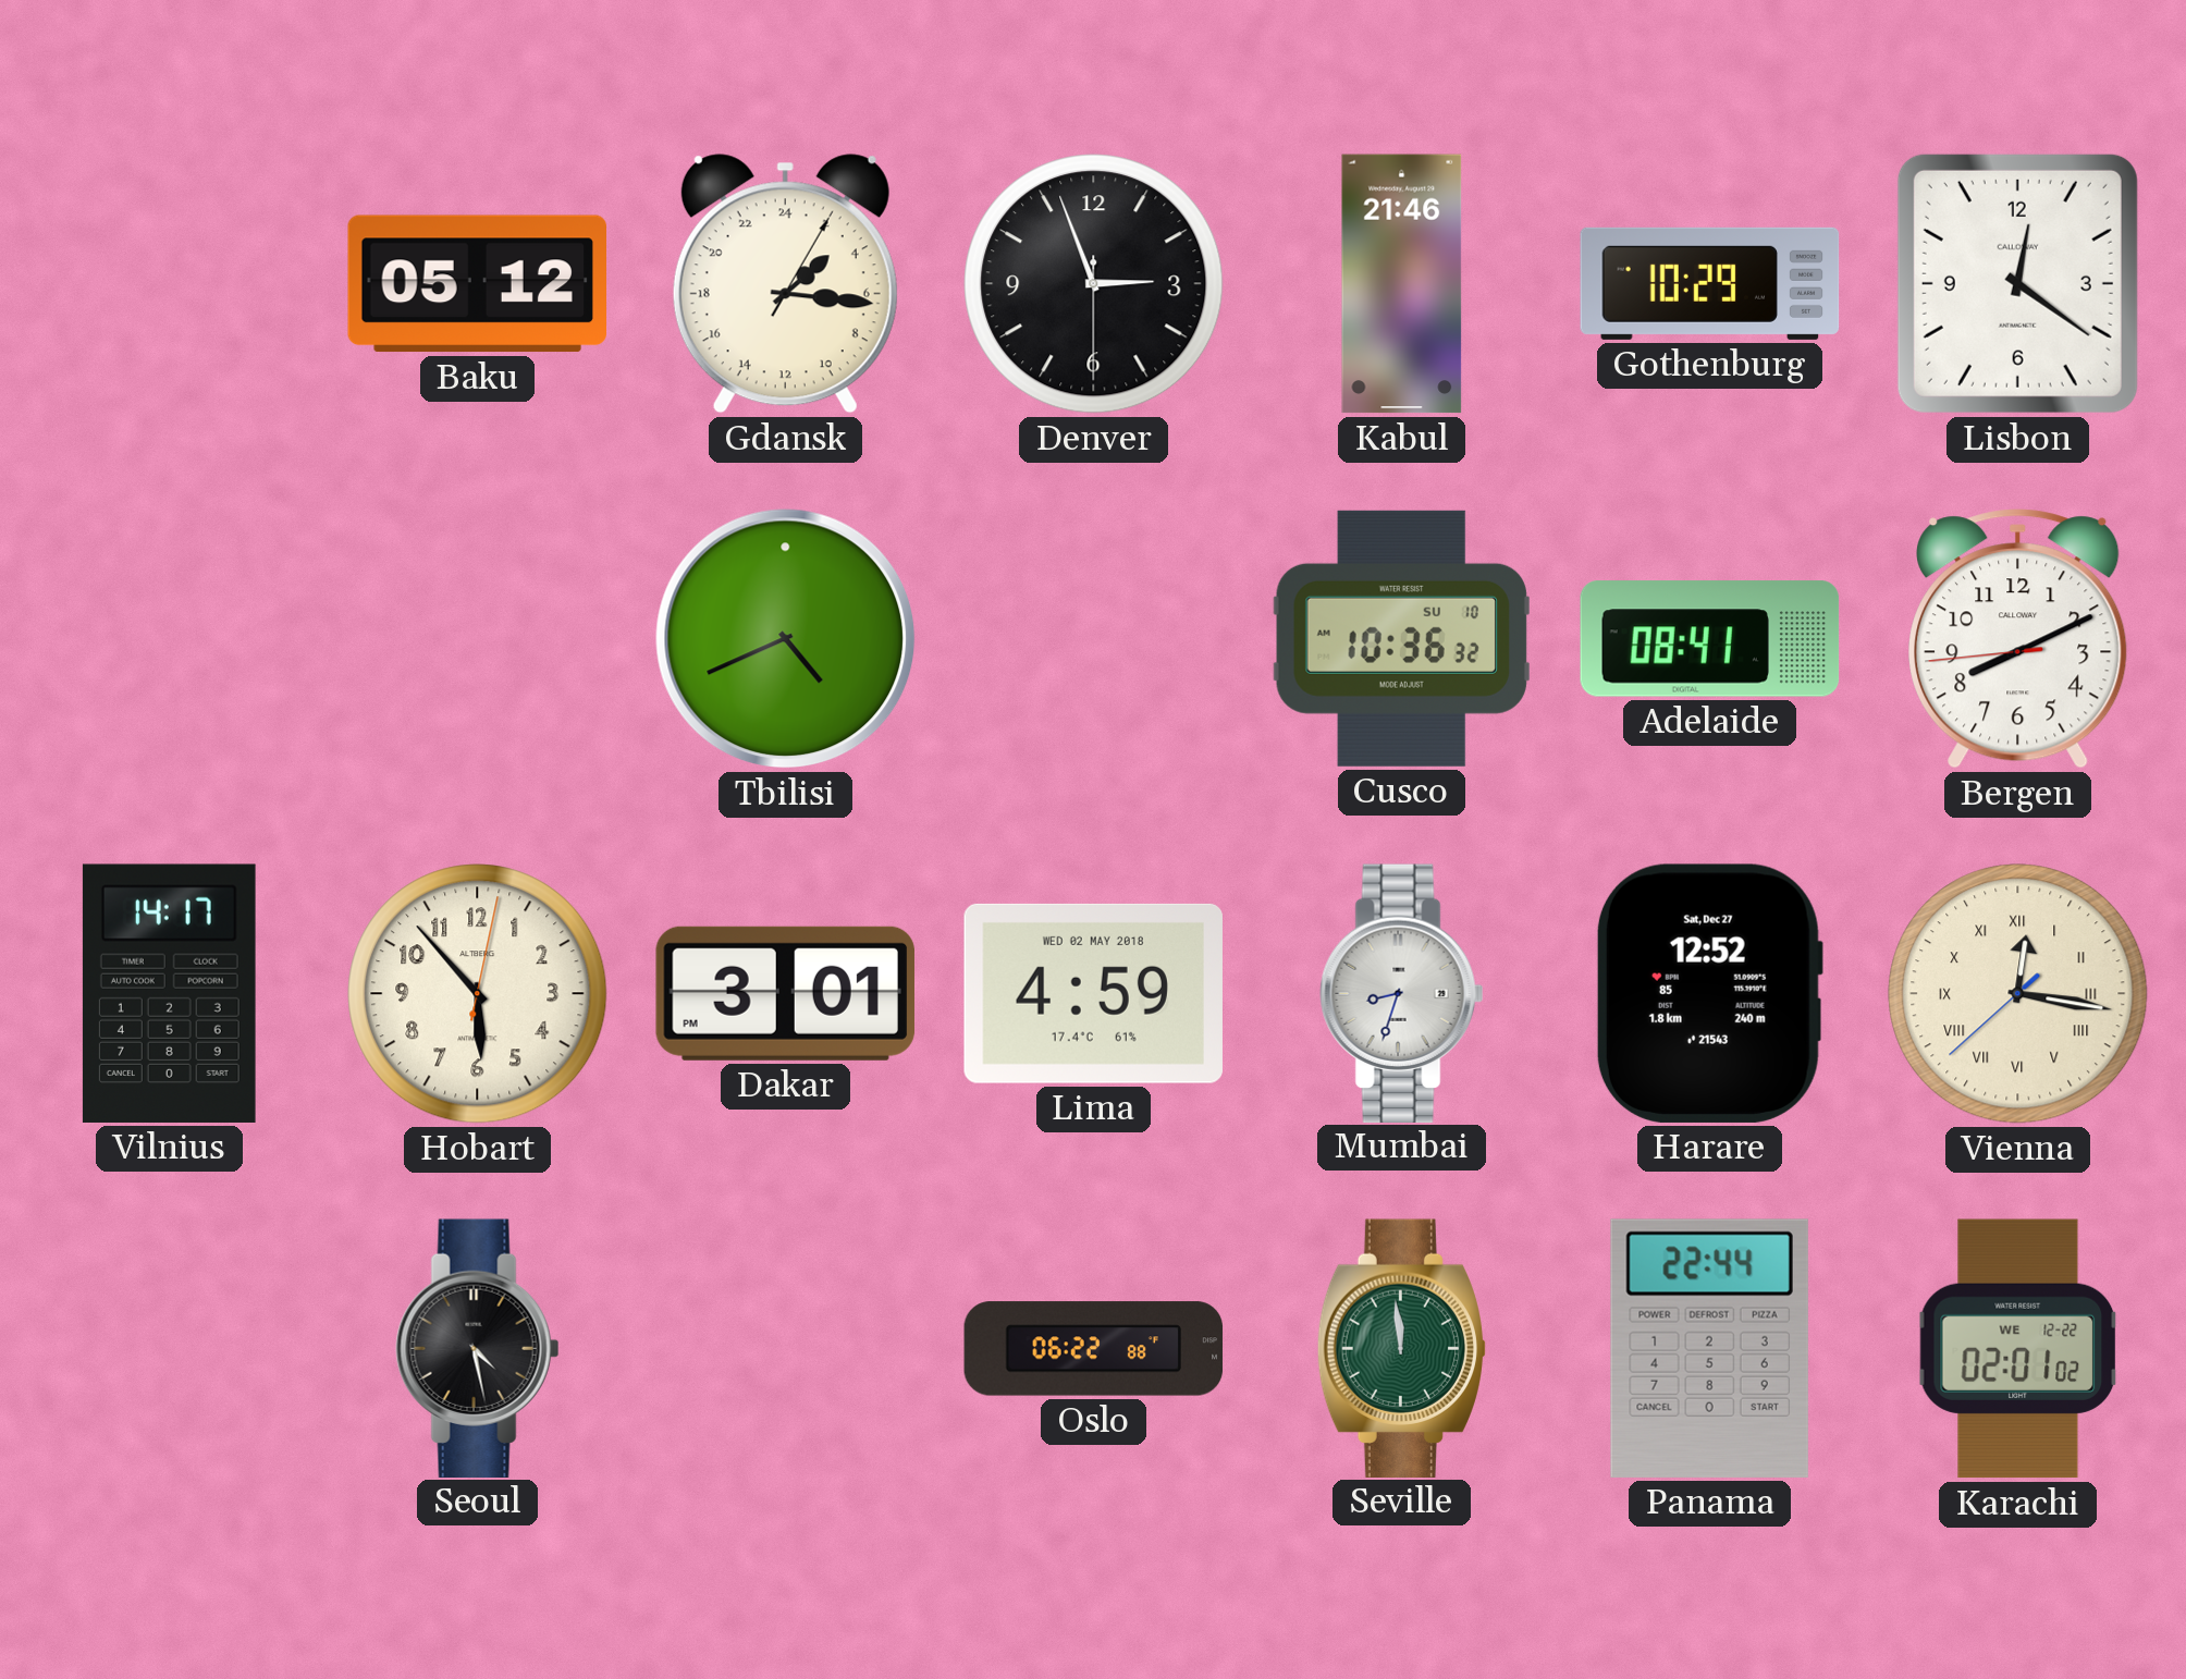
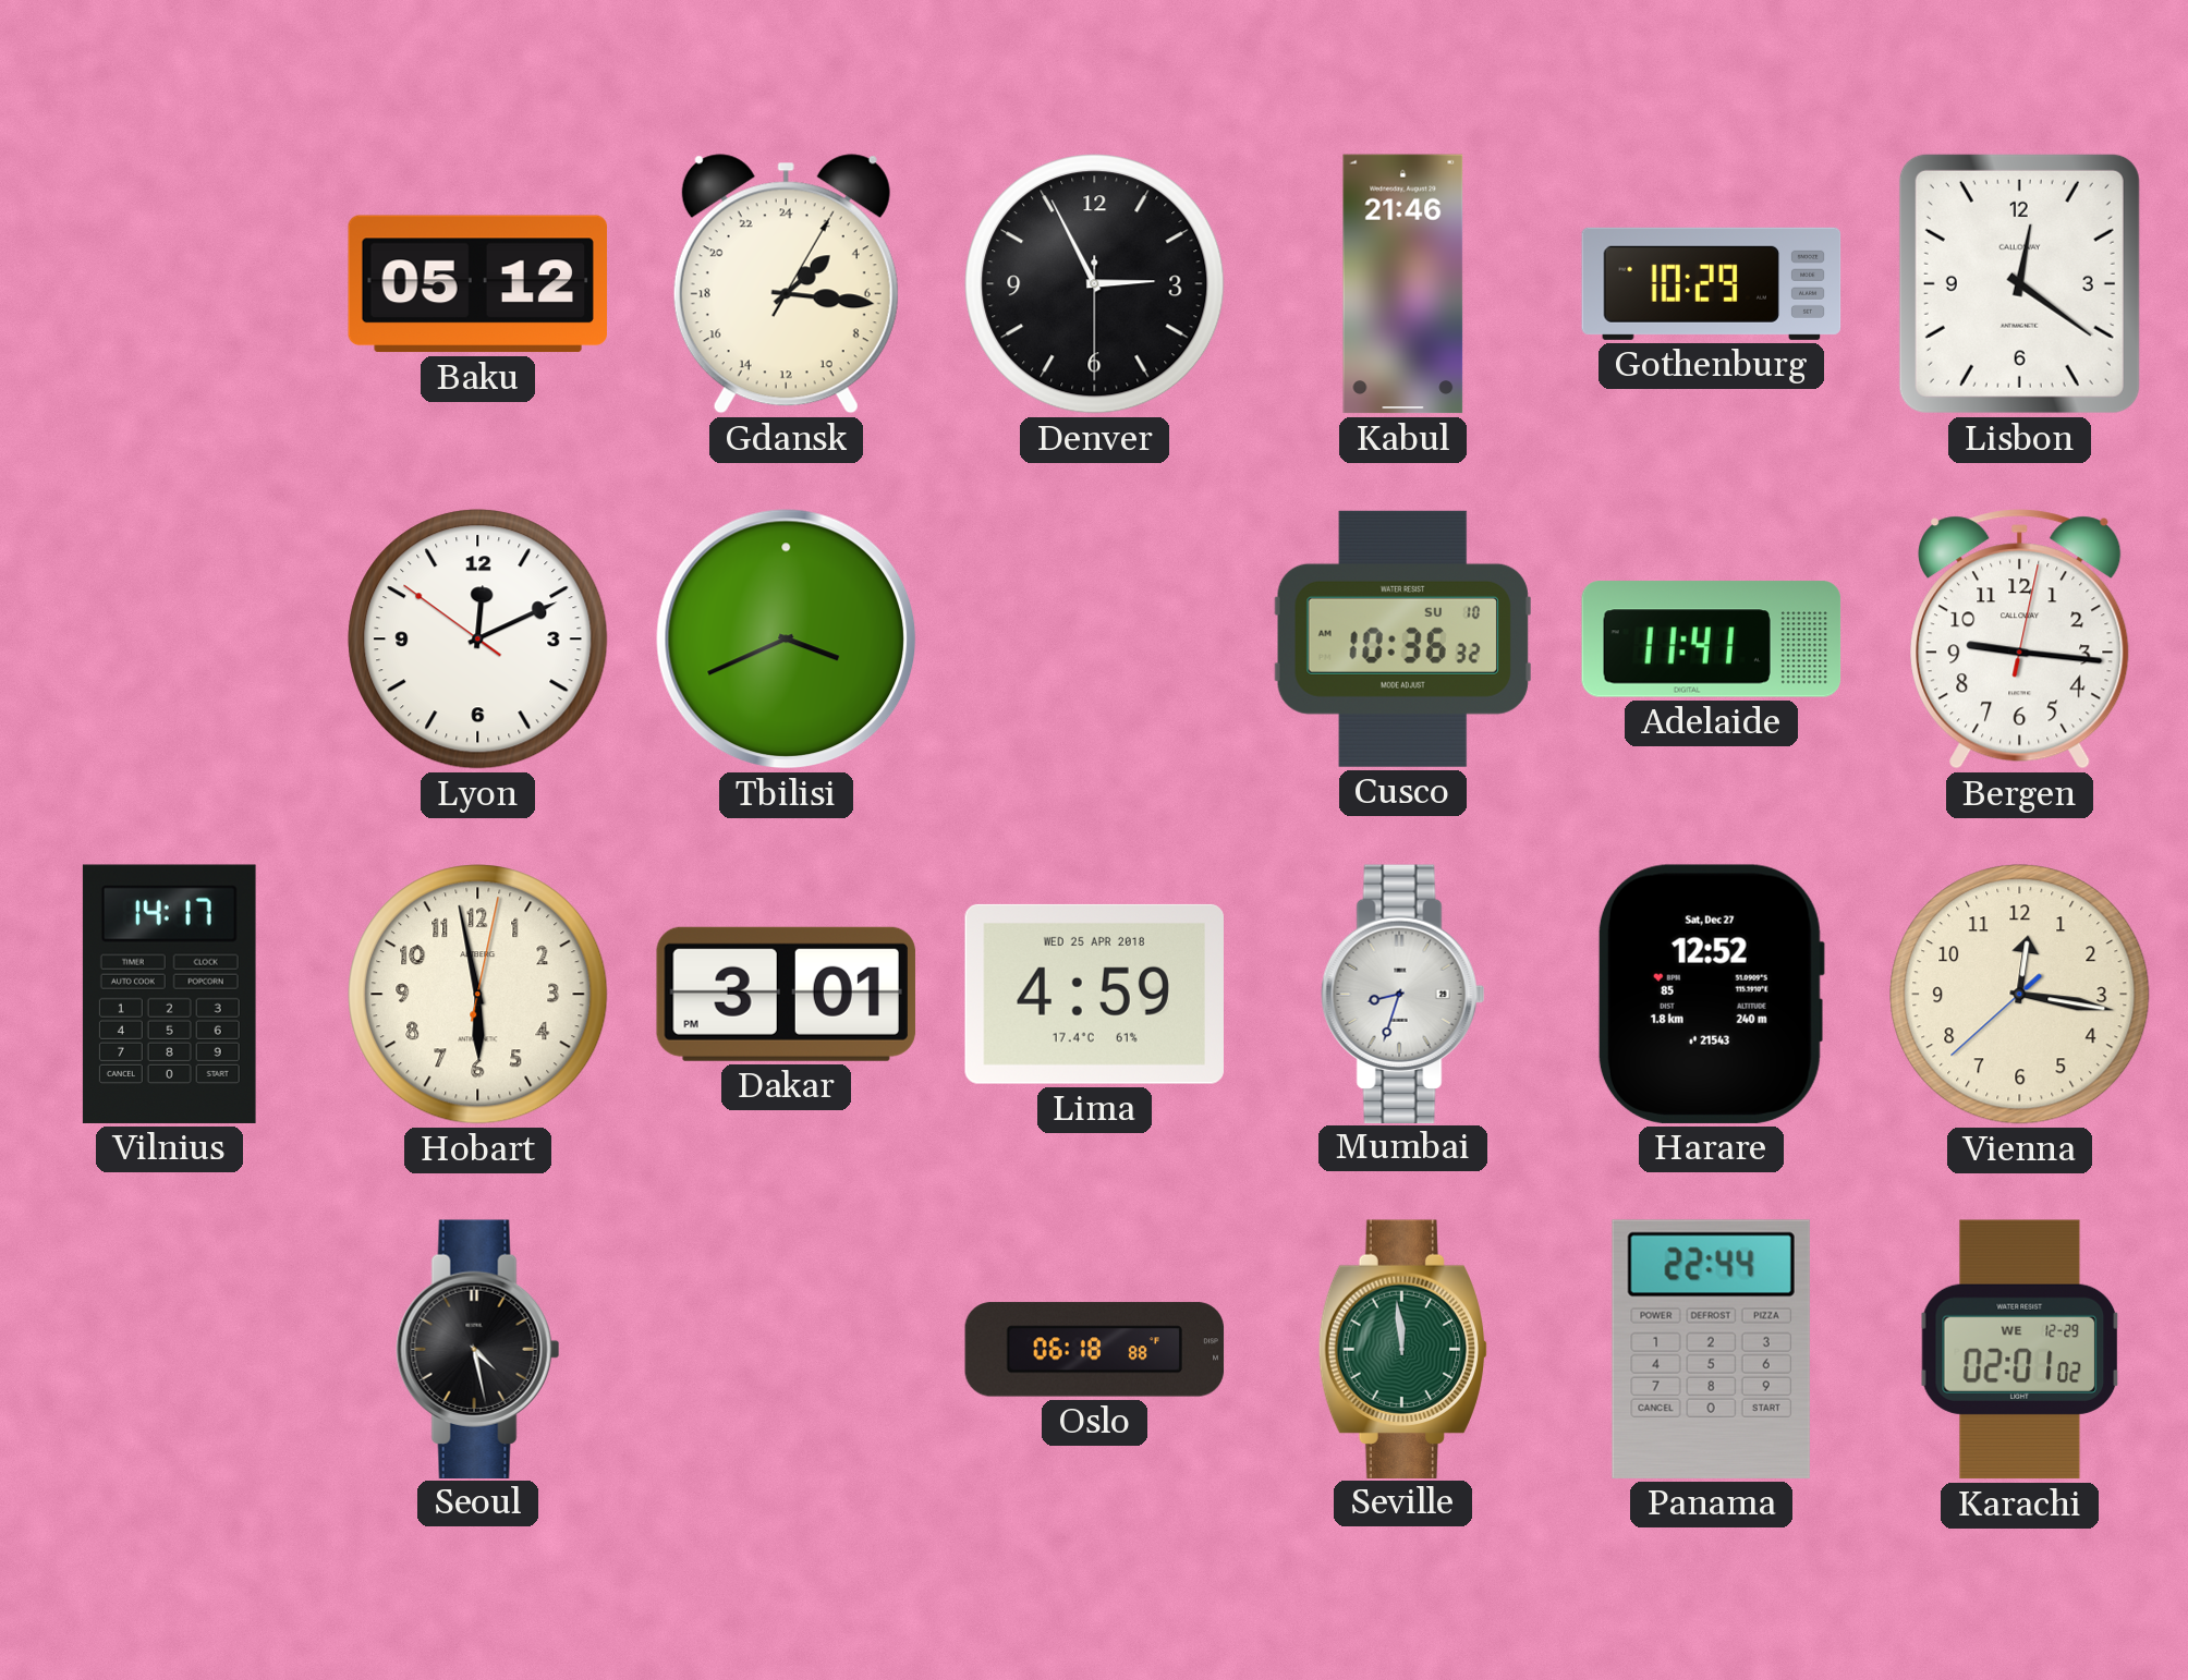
Denver: 2:56 -> 2:55
Lyon: none -> 12:10
Tbilisi: 4:41 -> 3:41
Adelaide: 08:41 -> 11:41
Bergen: 8:10 -> 9:16
Hobart: 5:53 -> 5:58
Lima date: WED 02 MAY 2018 -> WED 25 APR 2018
Vienna numerals: Roman -> Arabic
Oslo: 06:22 -> 06:18
Karachi date: WE 12-22 -> WE 12-29
